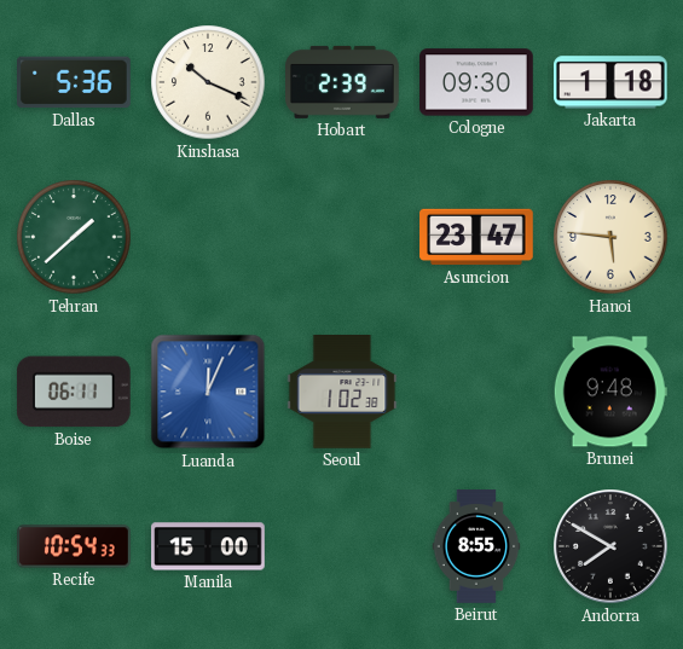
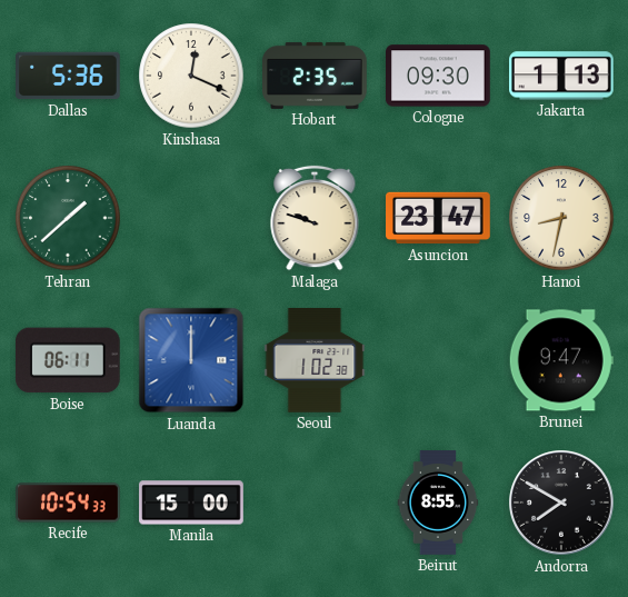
Kinshasa: 10:19 -> 12:19
Hobart: 2:39 -> 2:35
Jakarta: 1:18 -> 1:13
Malaga: none -> 9:48
Hanoi: 5:46 -> 8:32
Luanda: 12:04 -> 12:00
Brunei: 9:48 -> 9:47
